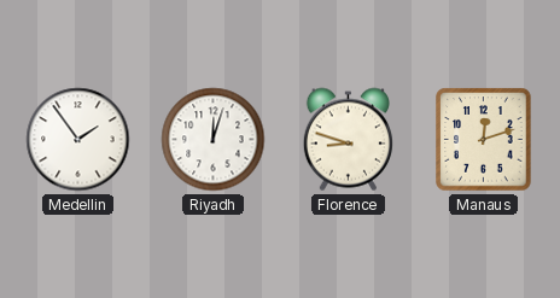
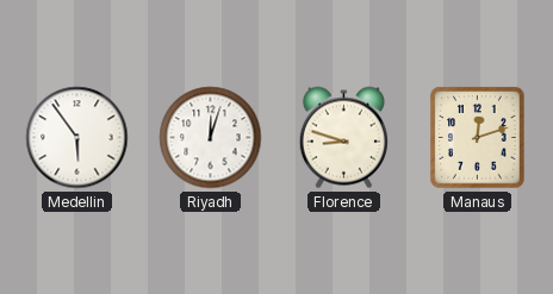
Medellin: 1:54 -> 5:54
